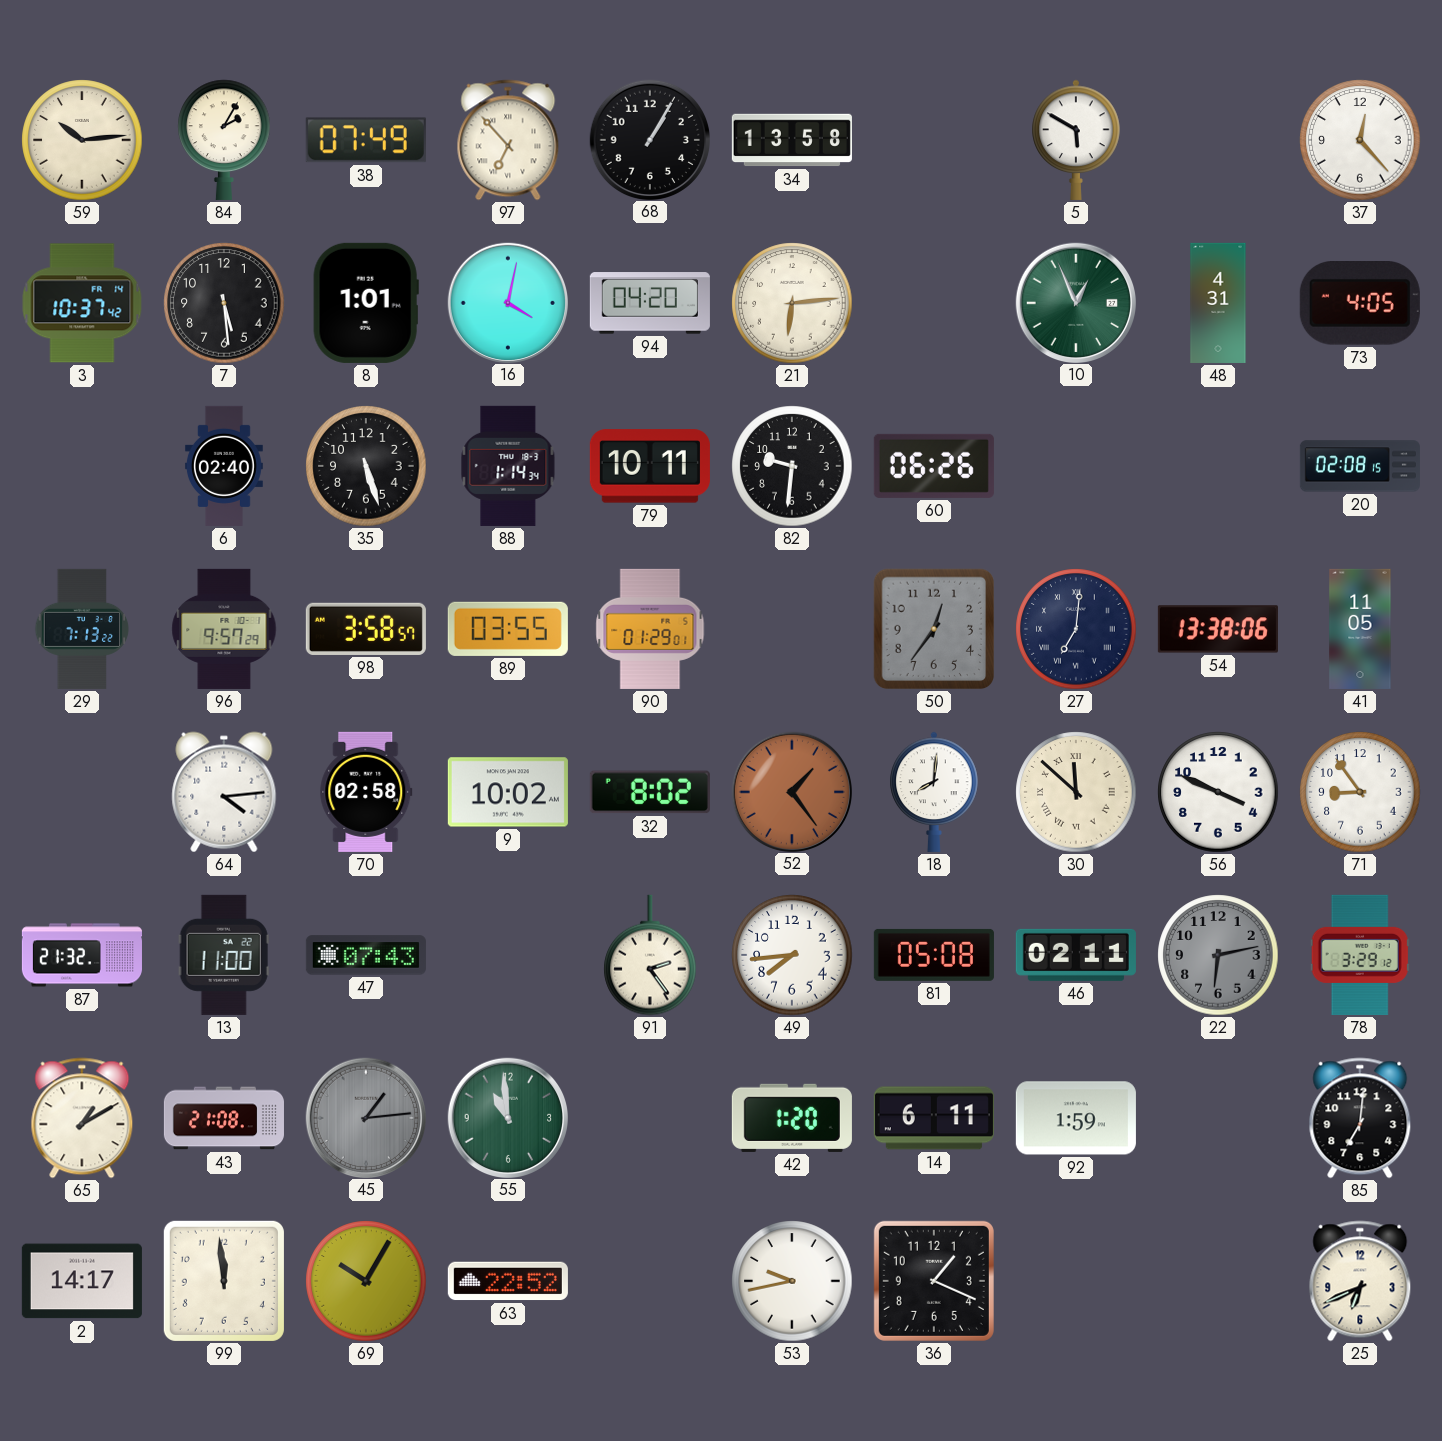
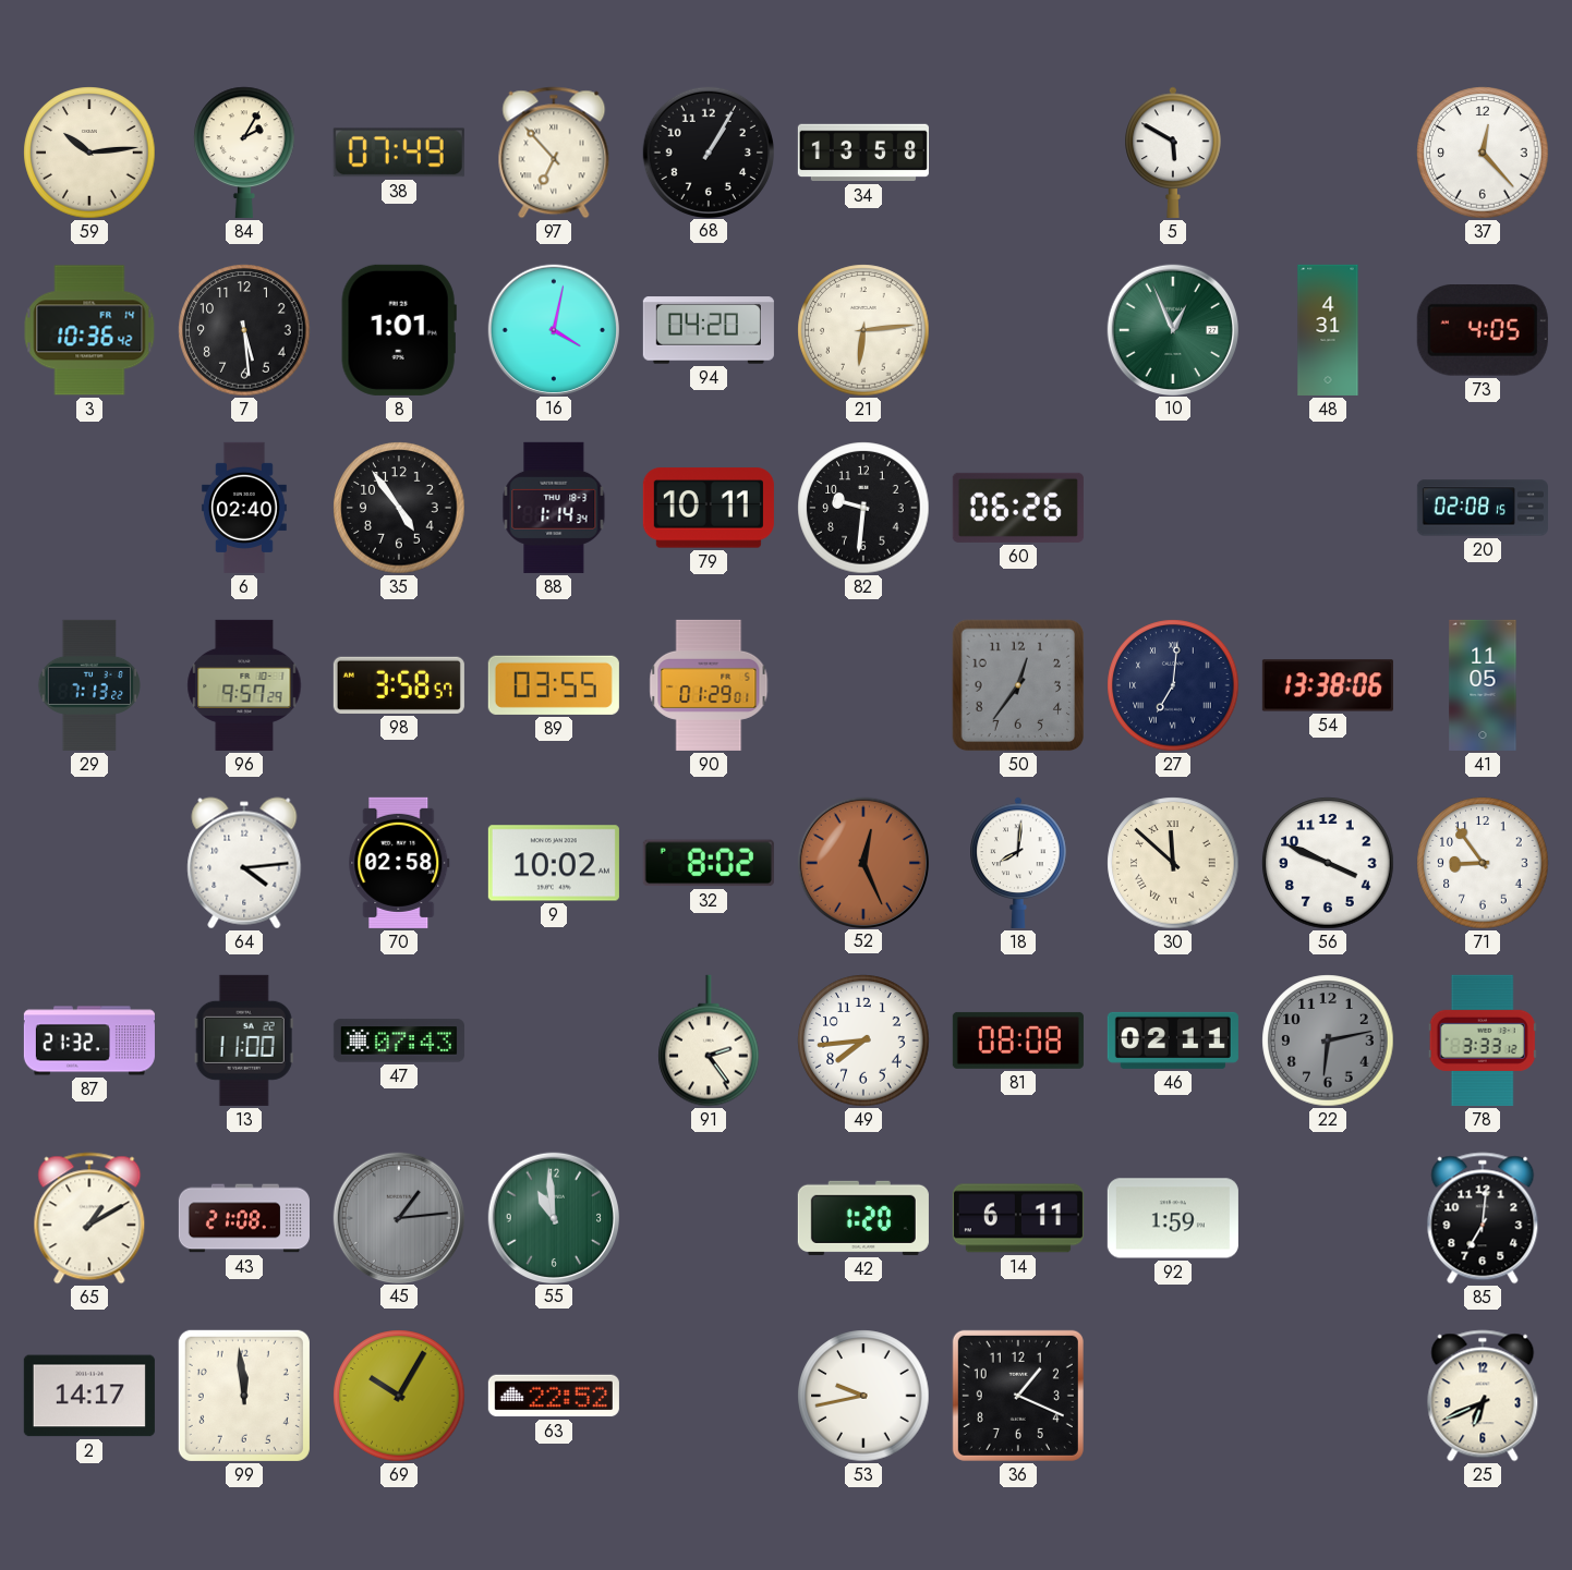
3: 10:37 -> 10:36
35: 5:27 -> 4:54
52: 1:24 -> 12:26
81: 05:08 -> 08:08
78: 3:29 -> 3:33
